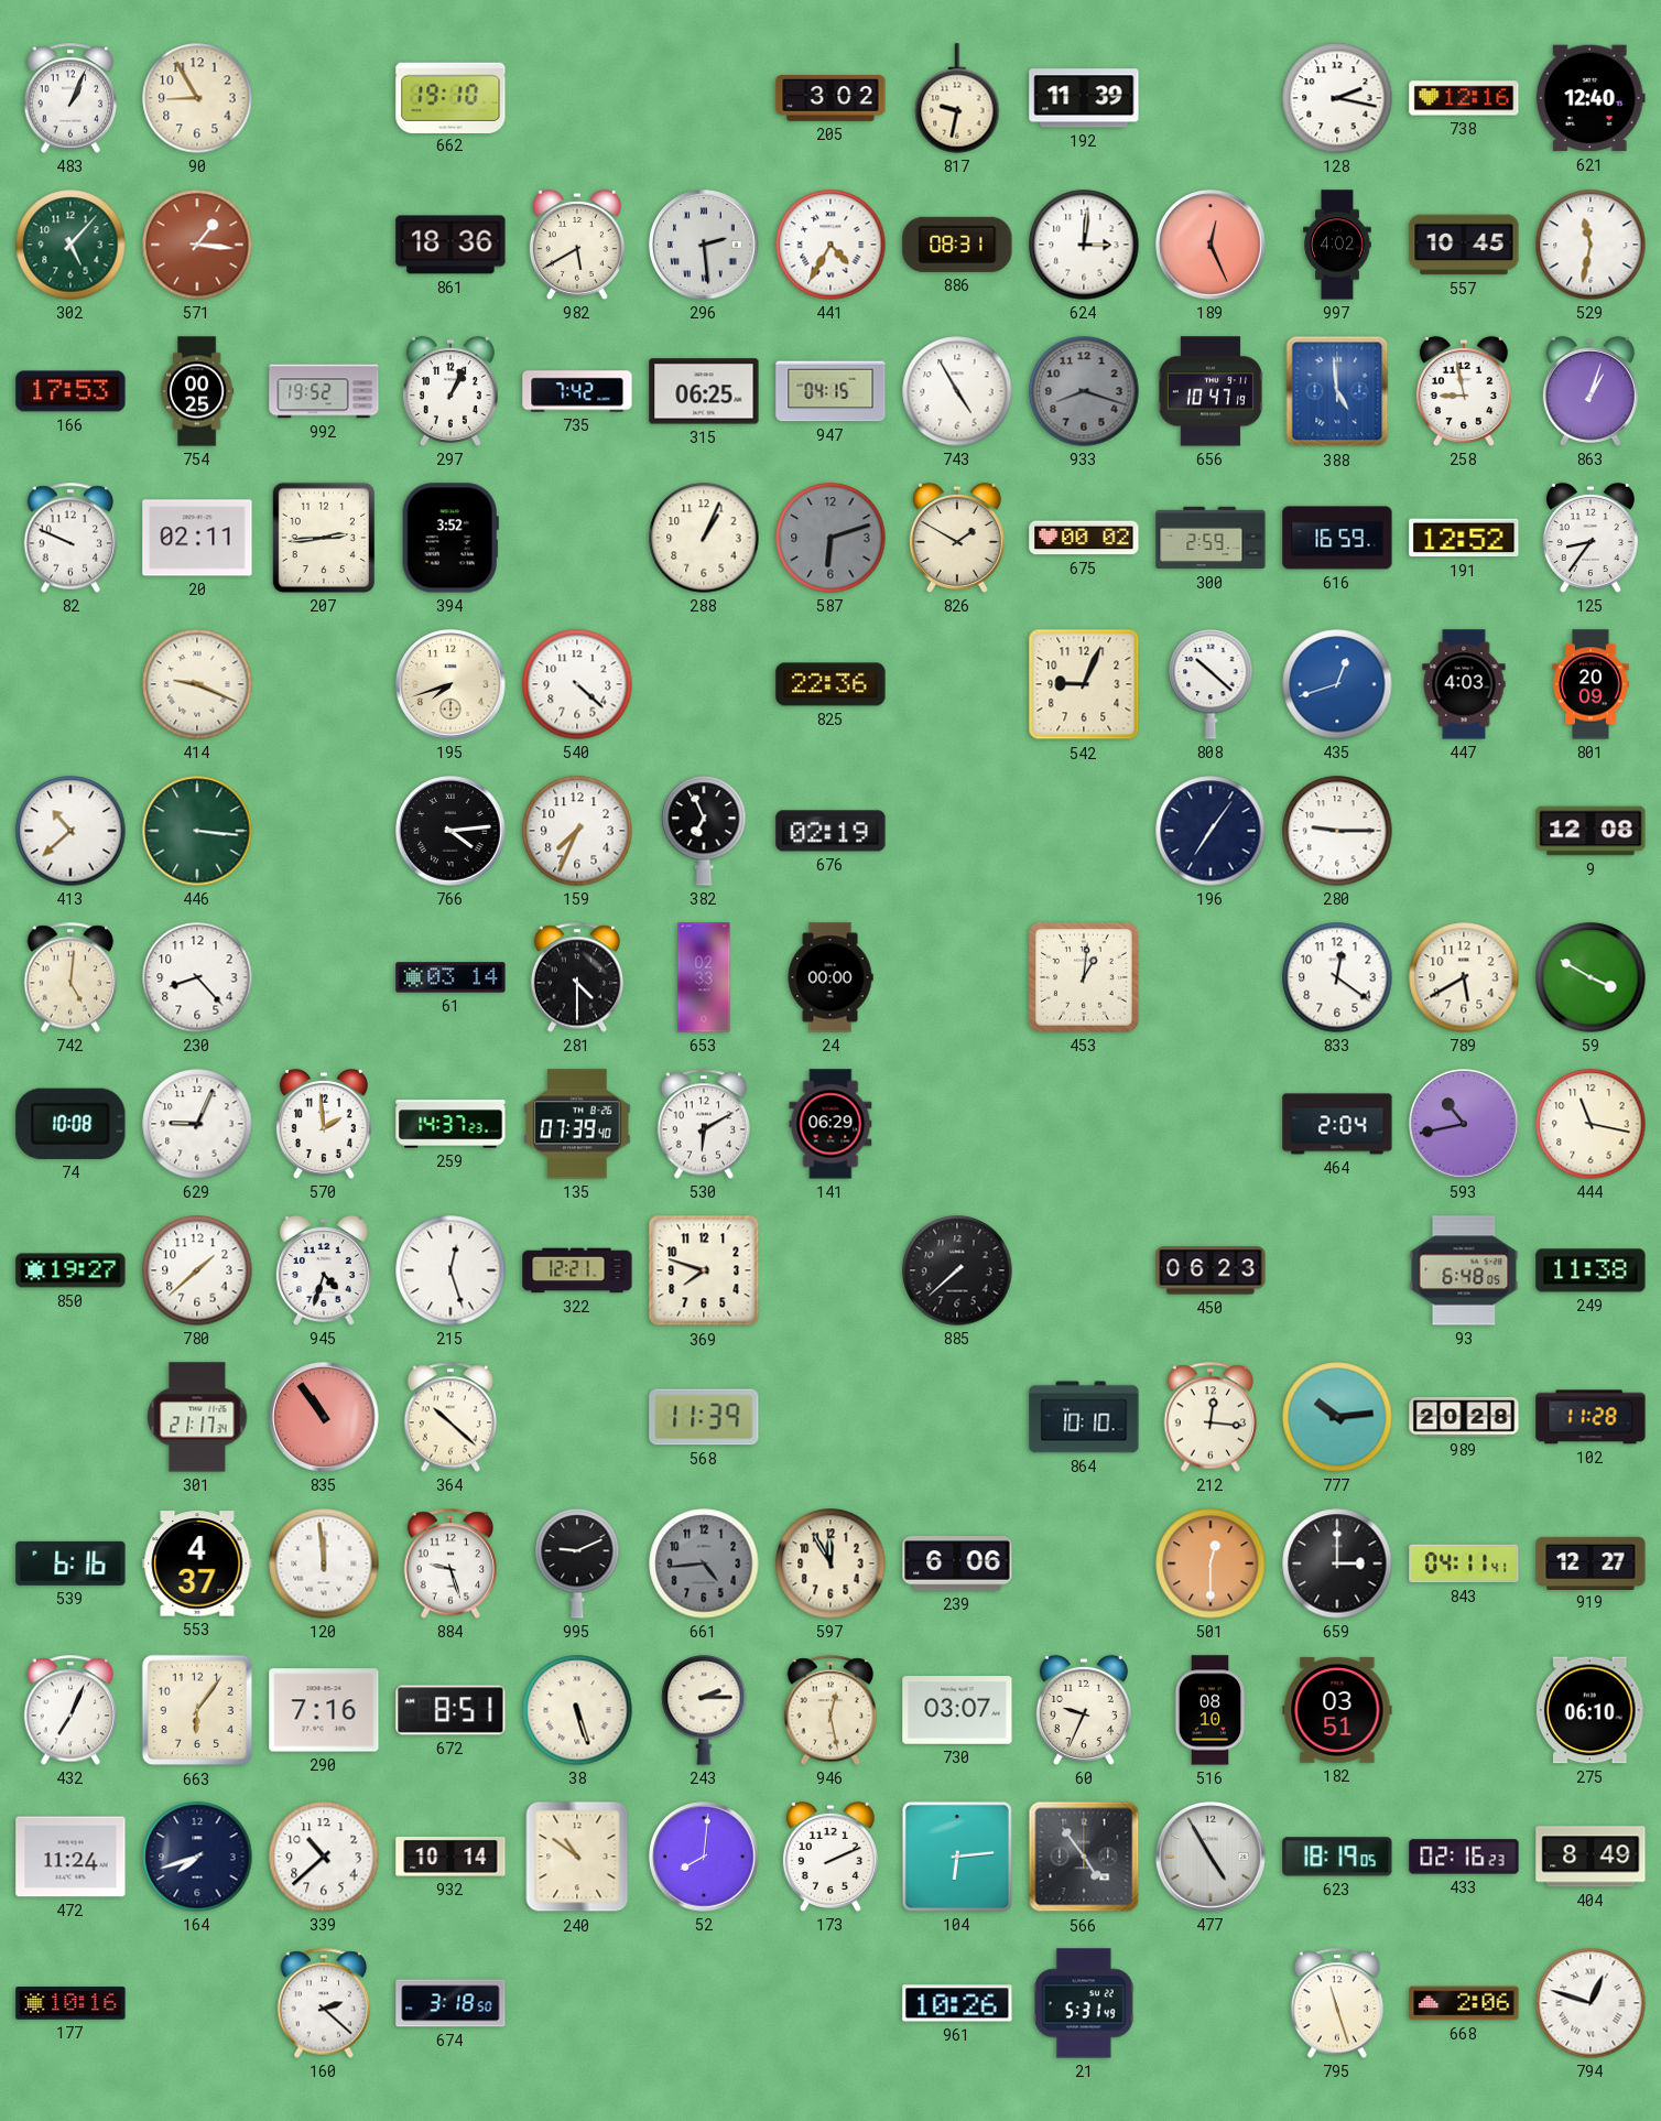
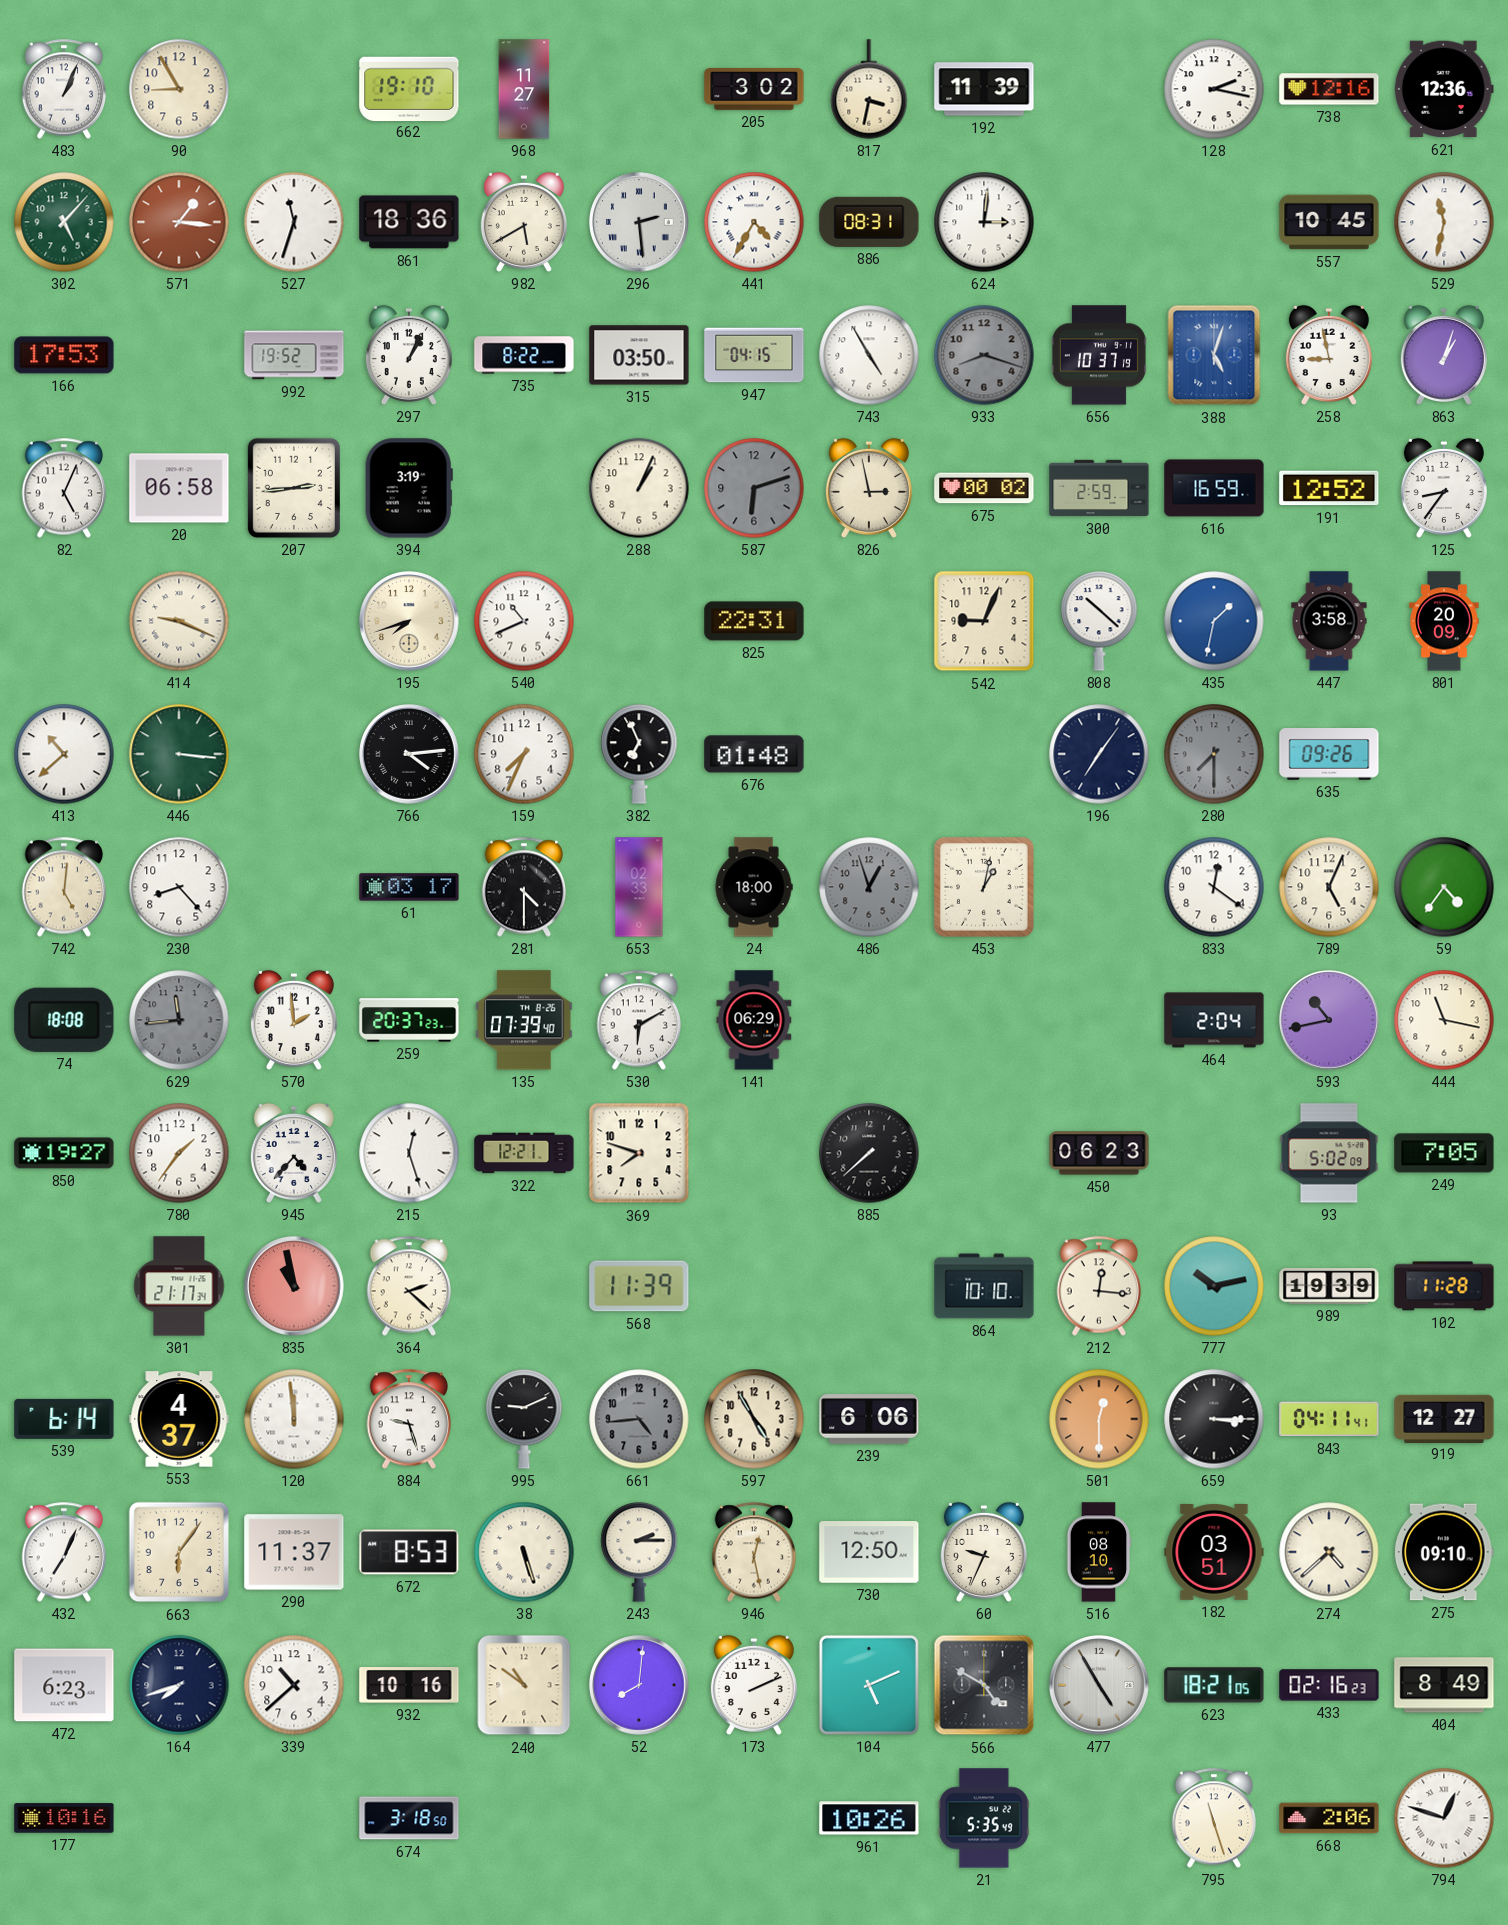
968: none -> 11:27
817: 9:32 -> 3:32
621: 12:40 -> 12:36
527: none -> 11:33
189: 12:26 -> none
997: 4:02 -> none
754: 00:25 -> none
735: 7:42 -> 8:22
315: 06:25 -> 03:50
656: 10:47 -> 10:37
388: 4:59 -> 5:03
82: 9:49 -> 5:04
20: 02:11 -> 06:58
394: 3:52 -> 3:19
826: 1:50 -> 2:58
540: 4:22 -> 10:41
825: 22:36 -> 22:31
435: 12:42 -> 1:32
447: 4:03 -> 3:58
676: 02:19 -> 01:48
280: 9:15 -> 7:30
280 dial: white -> grey
635: none -> 09:26
9: 12:08 -> none
61: 03:14 -> 03:17
24: 00:00 -> 18:00
486: none -> 12:57
453: 1:01 -> 1:02
789: 5:40 -> 5:04
59: 3:50 -> 4:36
74: 10:08 -> 18:08
629: 9:04 -> 11:44
629 dial: white -> grey
259: 14:37 -> 20:37
780: 1:38 -> 1:36
945: 4:33 -> 4:37
93: 6:48 -> 5:02
249: 11:38 -> 7:05
835: 10:54 -> 10:58
364: 10:22 -> 2:22
777: 10:14 -> 10:13
989: 20:28 -> 19:39
539: 6:16 -> 6:14
597: 11:55 -> 4:55
659: 3:00 -> 3:15
290: 7:16 -> 11:37
672: 8:51 -> 8:53
730: 03:07 -> 12:50
274: none -> 4:38
275: 06:10 -> 09:10
472: 11:24 -> 6:23
932: 10:14 -> 10:16
104: 6:14 -> 5:11
566: 4:54 -> 4:50
623: 18:19 -> 18:21
160: 2:22 -> none
21: 5:31 -> 5:35
